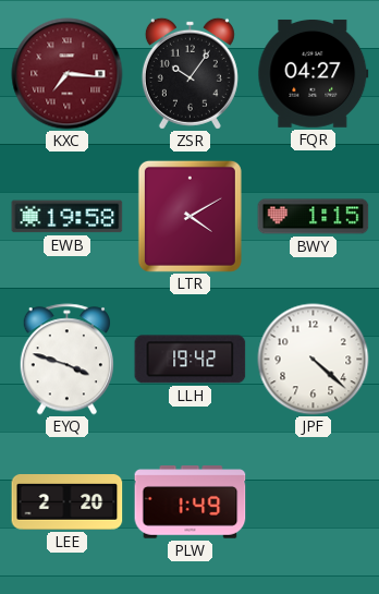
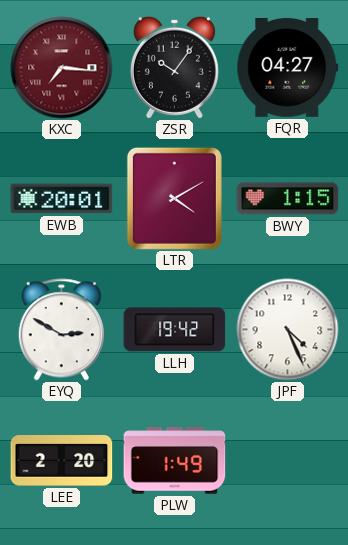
EWB: 19:58 -> 20:01
EYQ: 3:48 -> 2:50
JPF: 4:22 -> 4:26
